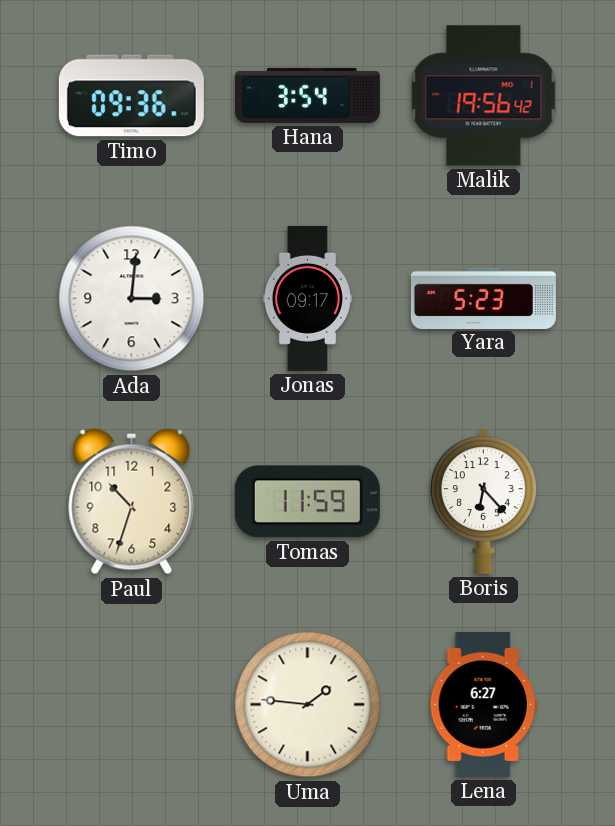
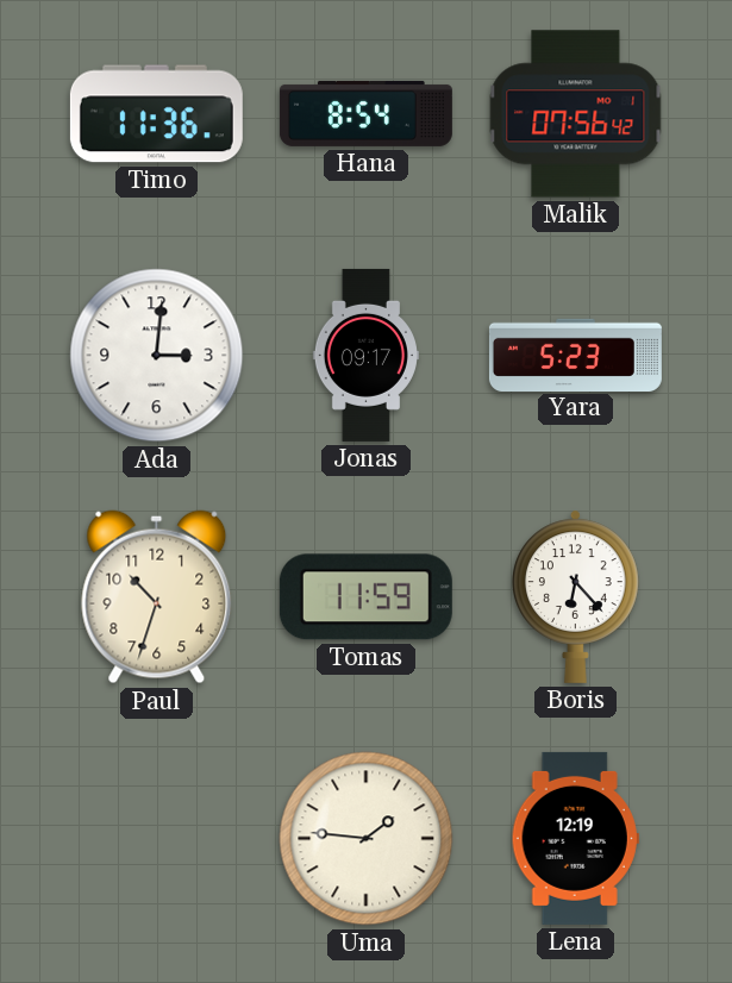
Timo: 09:36 -> 11:36
Hana: 3:54 -> 8:54
Malik: 19:56 -> 07:56
Lena: 6:27 -> 12:19
